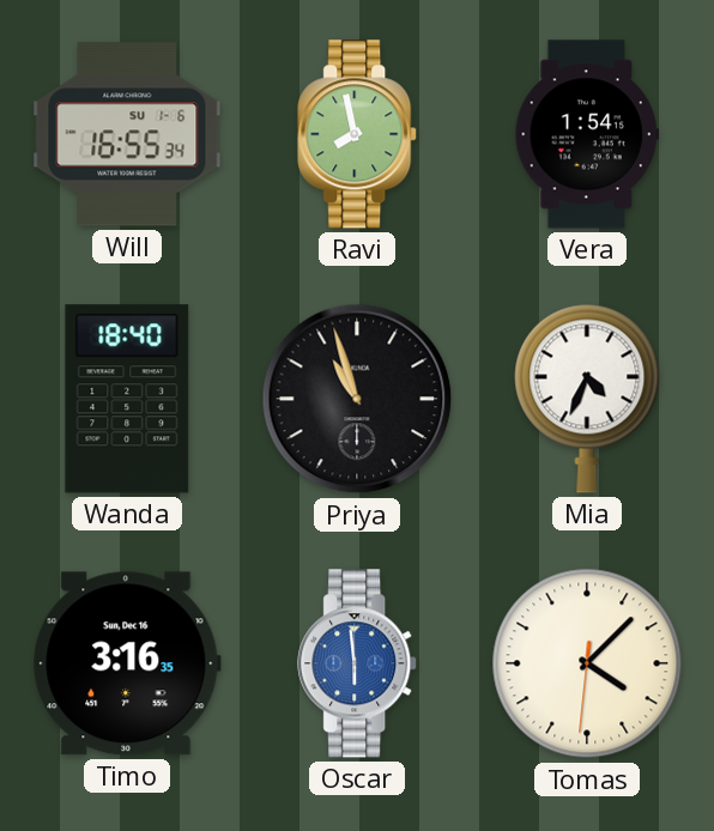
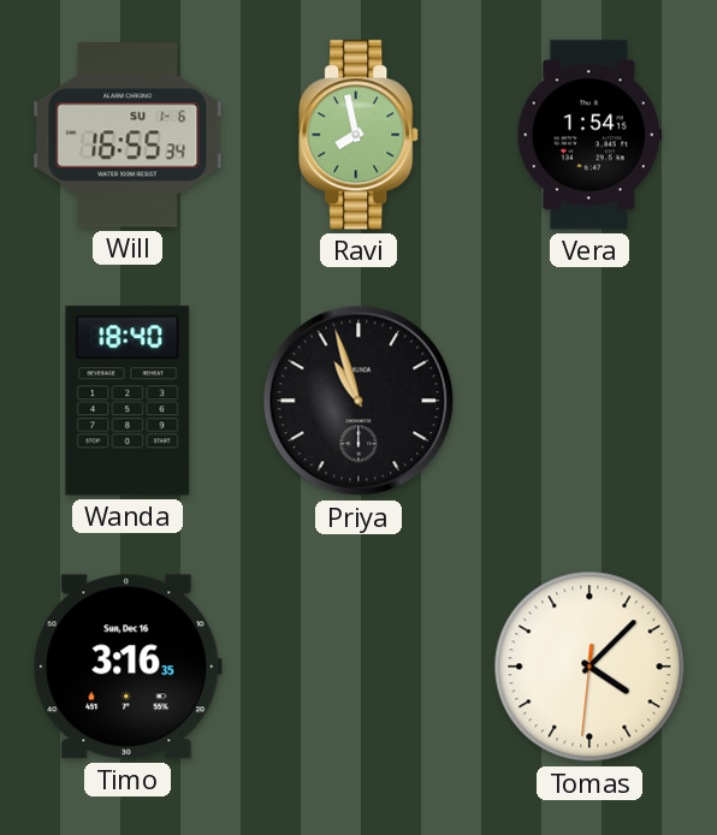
Mia: 4:34 -> none
Oscar: 5:59 -> none
